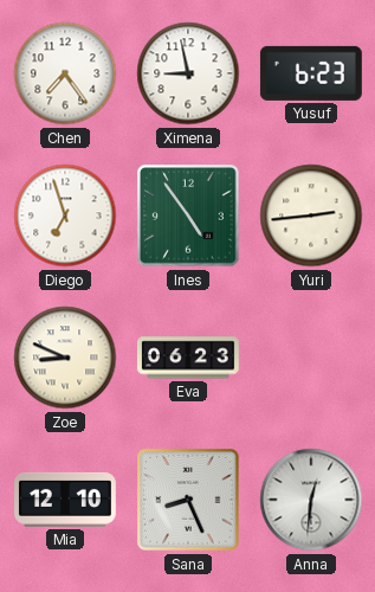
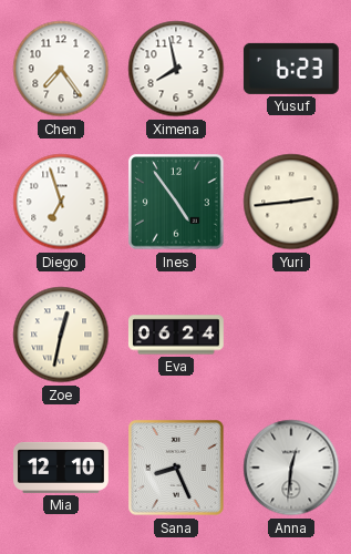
Ximena: 8:58 -> 7:58
Zoe: 8:49 -> 12:32
Eva: 06:23 -> 06:24
